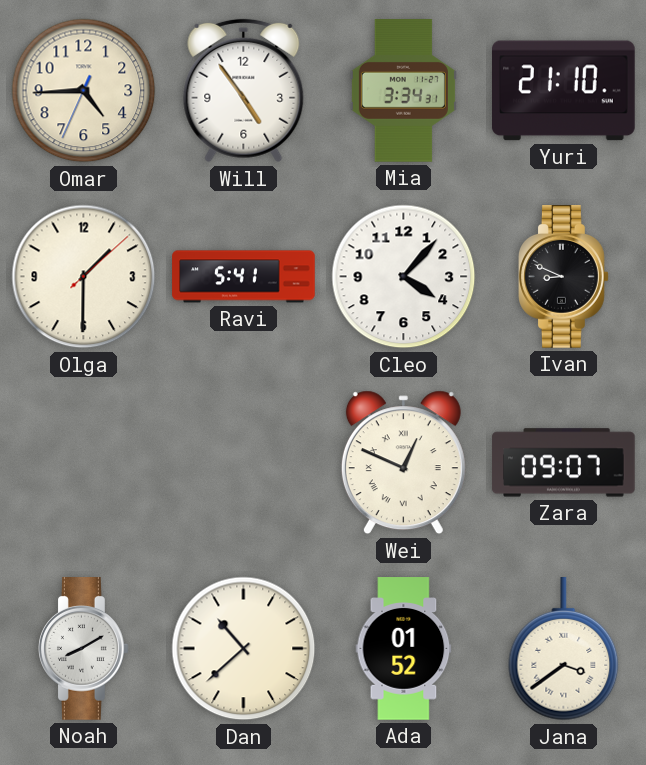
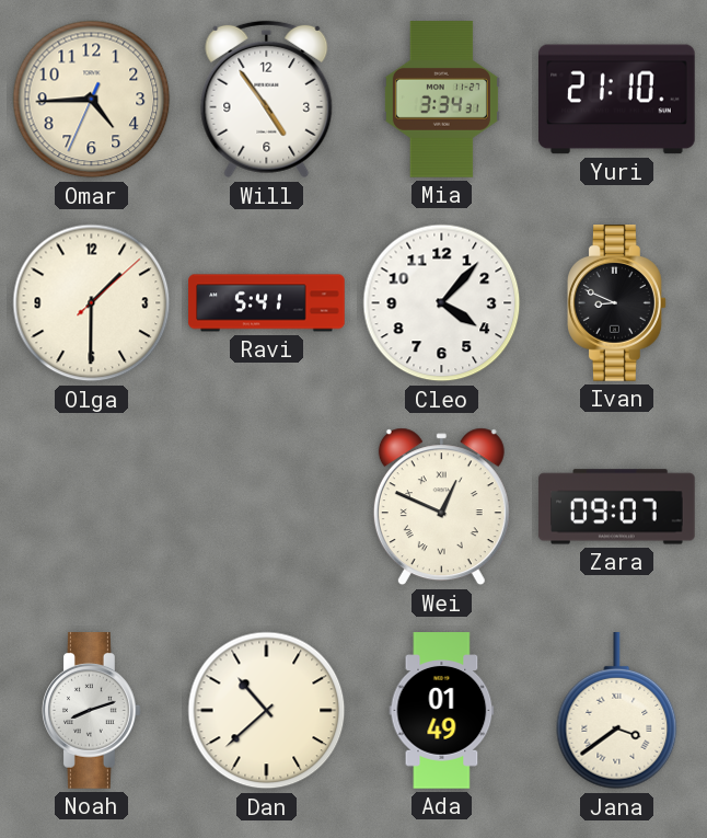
Noah: 8:10 -> 8:12
Ada: 01:52 -> 01:49
